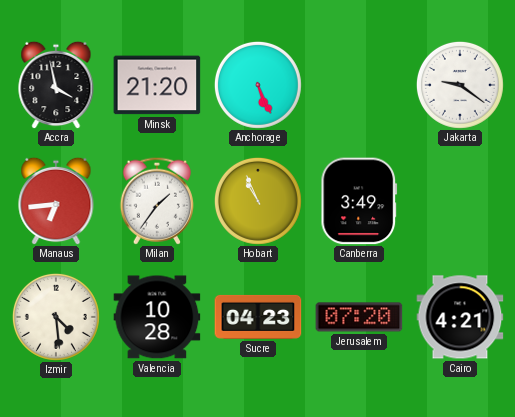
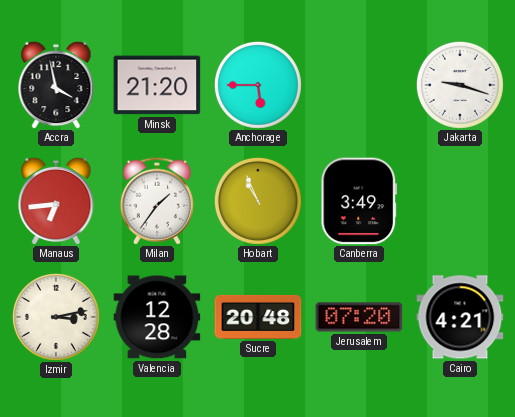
Anchorage: 5:26 -> 5:45
Jakarta: 9:21 -> 9:18
Izmir: 4:29 -> 3:13
Valencia: 10:28 -> 12:28
Sucre: 04:23 -> 20:48
